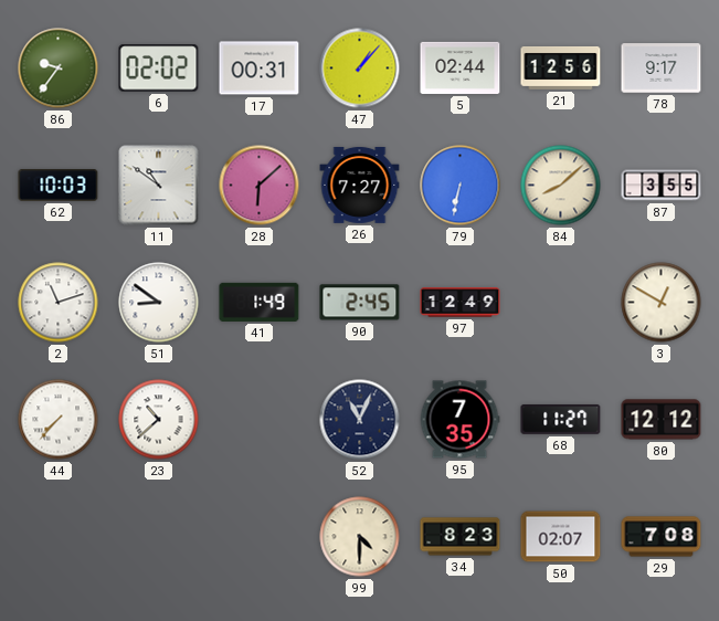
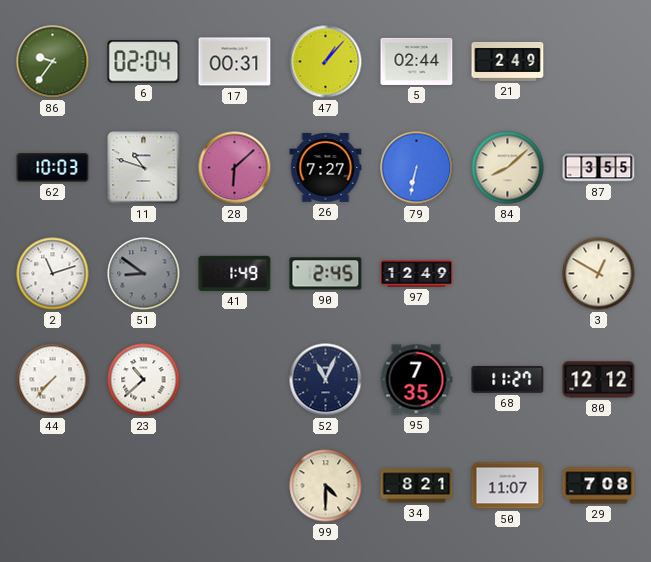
6: 02:02 -> 02:04
21: 12:56 -> 2:49
78: 9:17 -> none
11: 10:51 -> 10:48
51 dial: white -> grey
34: 8:23 -> 8:21
50: 02:07 -> 11:07
